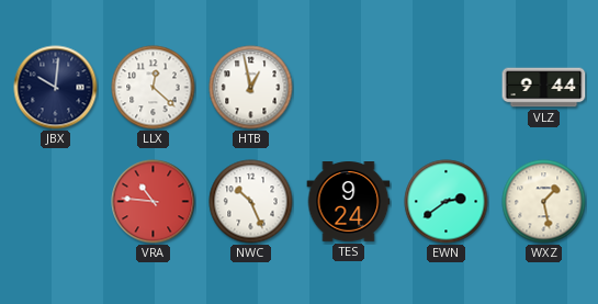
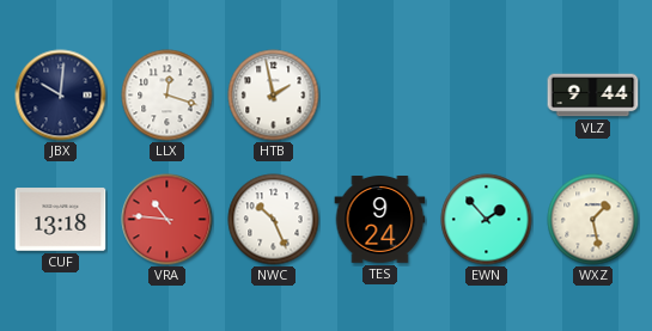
LLX: 12:22 -> 12:18
HTB: 12:58 -> 1:58
CUF: none -> 13:18
EWN: 2:39 -> 1:53
